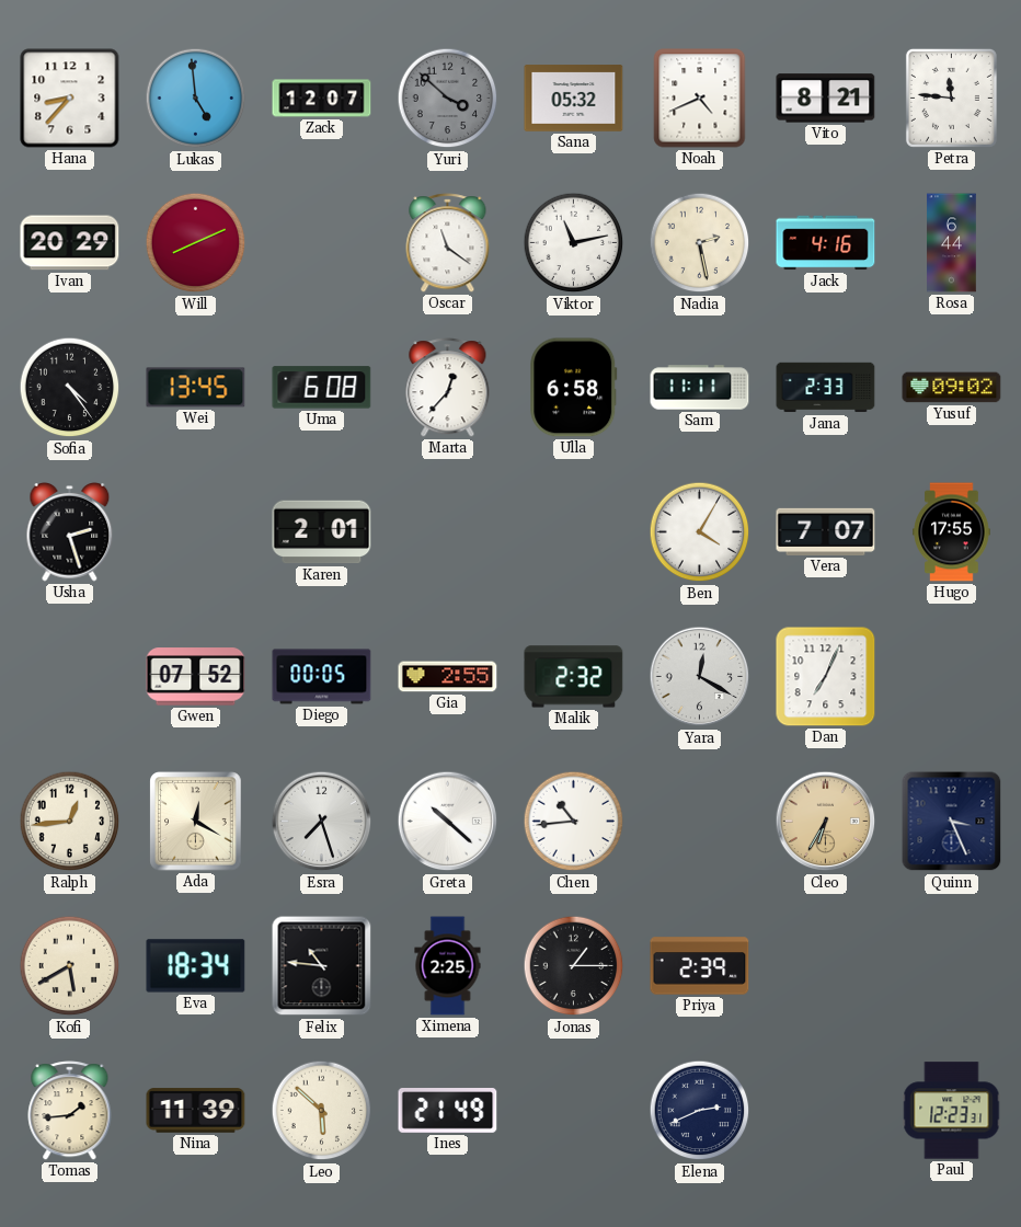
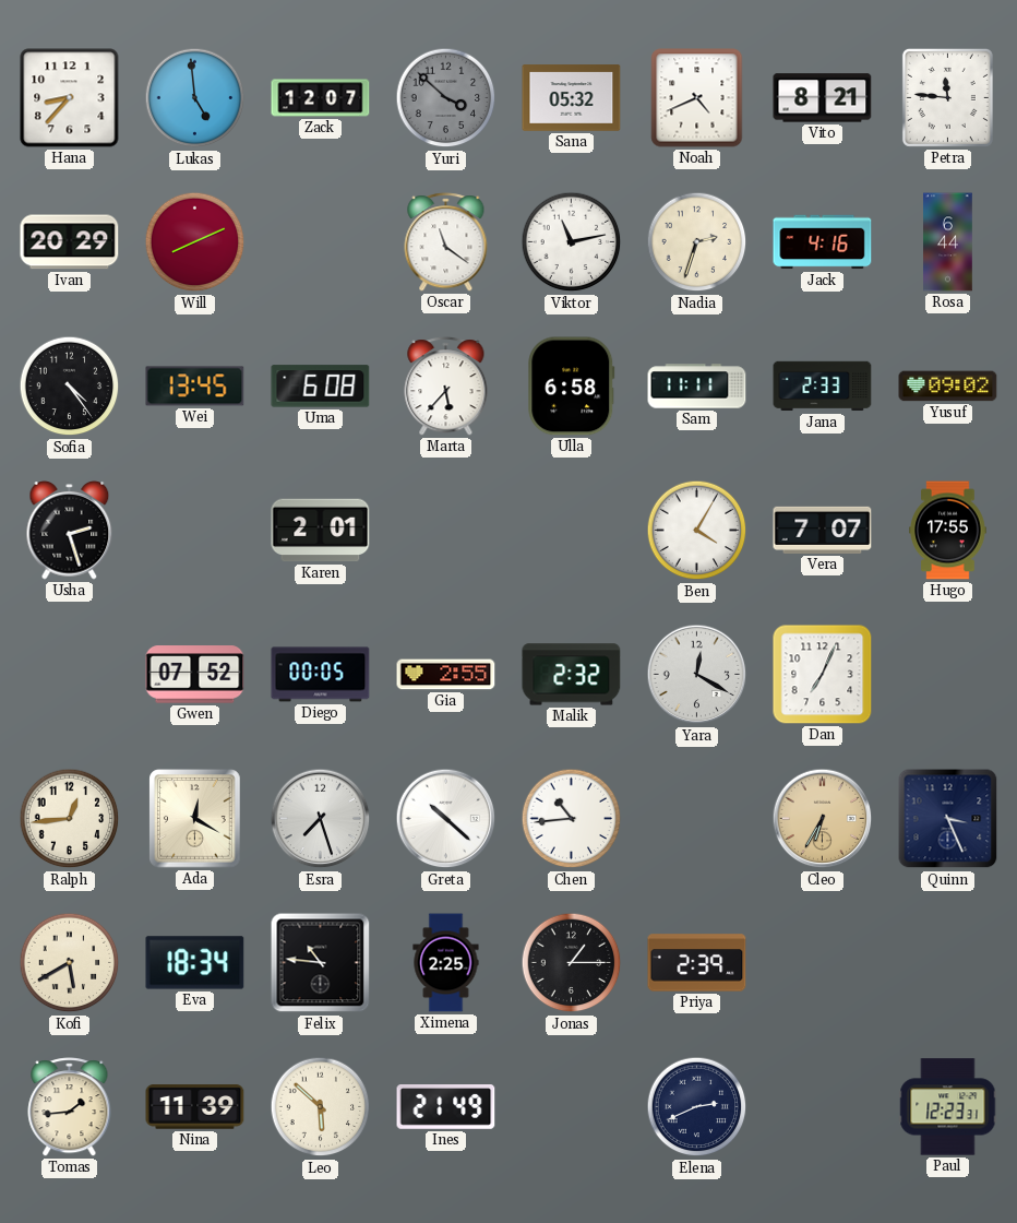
Nadia: 2:28 -> 2:33
Marta: 12:37 -> 5:37
